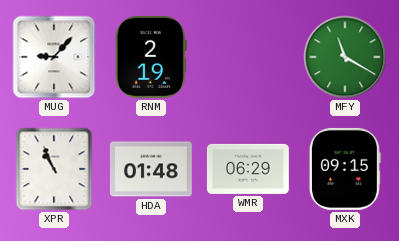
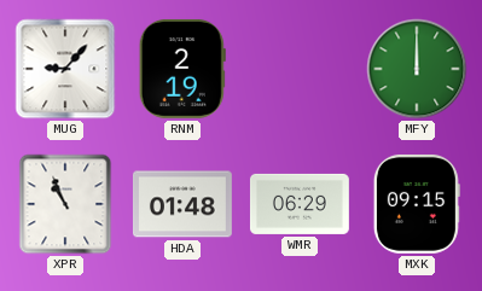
MFY: 11:20 -> 12:00
